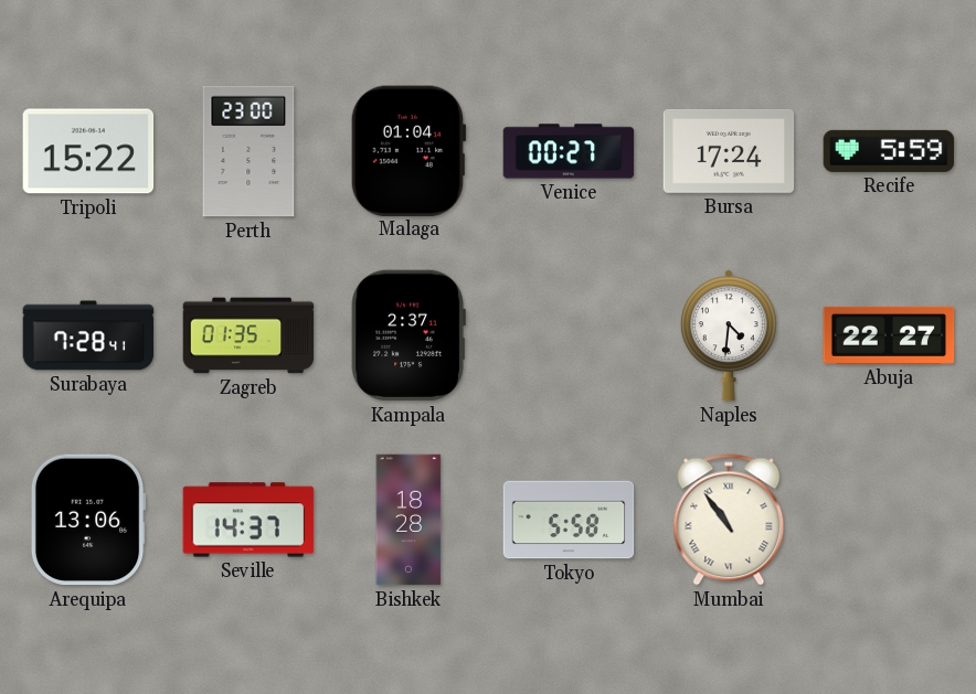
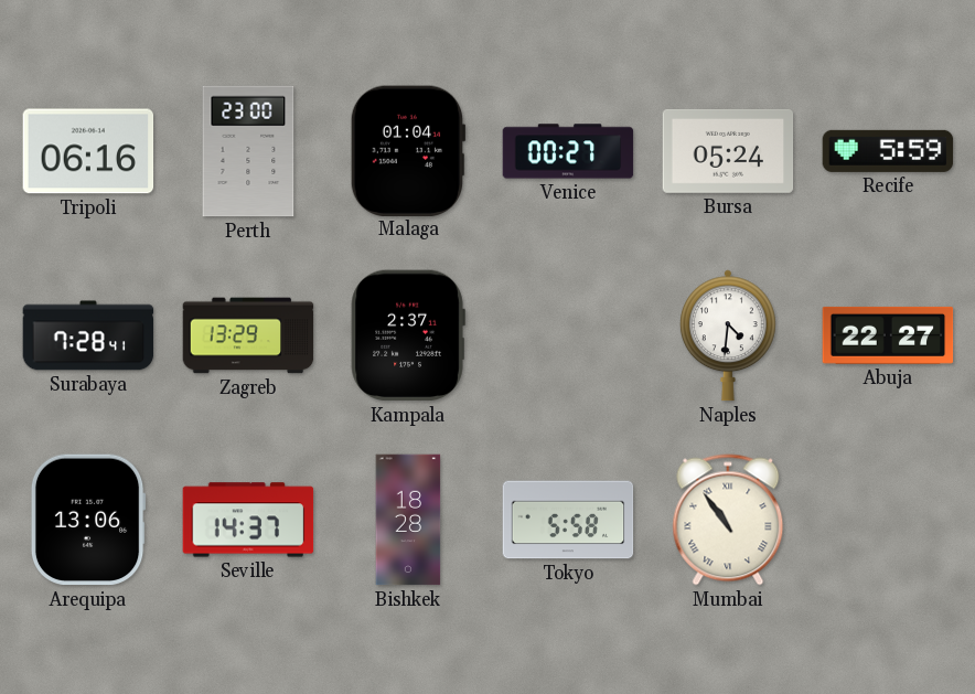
Tripoli: 15:22 -> 06:16
Bursa: 17:24 -> 05:24
Zagreb: 01:35 -> 13:29
